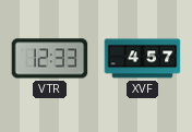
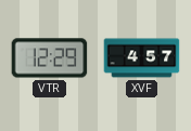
VTR: 12:33 -> 12:29
